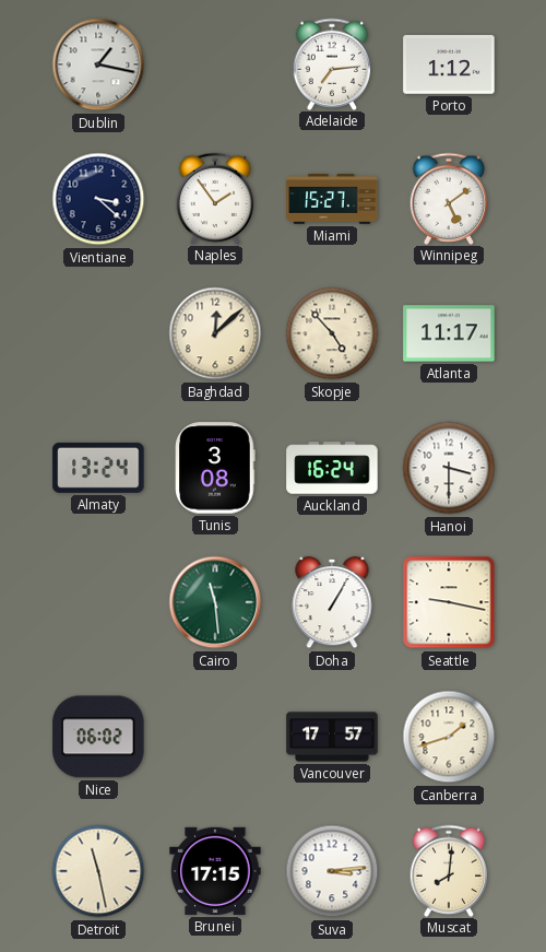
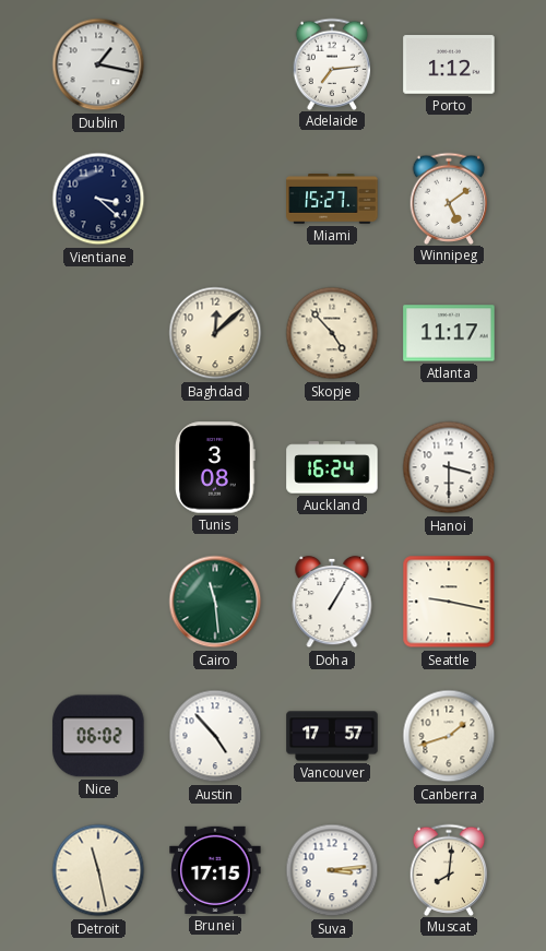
Naples: 1:54 -> none
Almaty: 13:24 -> none
Austin: none -> 4:53
